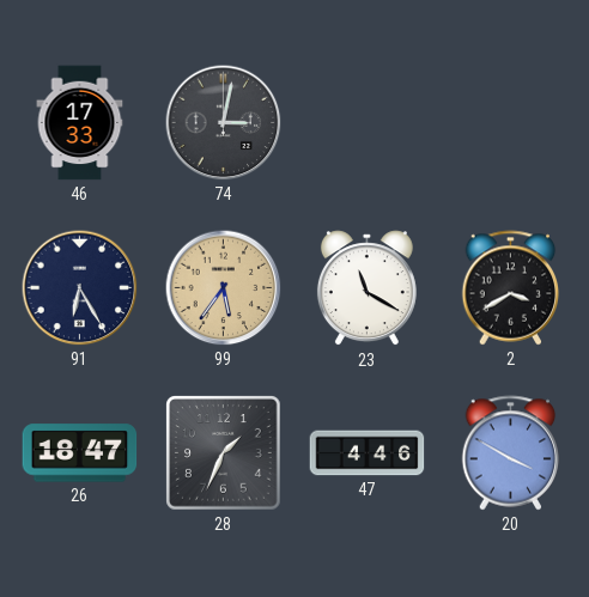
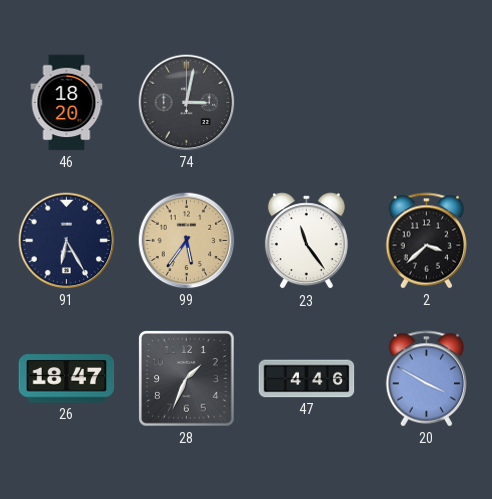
46: 17:33 -> 18:20
23: 11:20 -> 11:24
2: 3:40 -> 3:38
